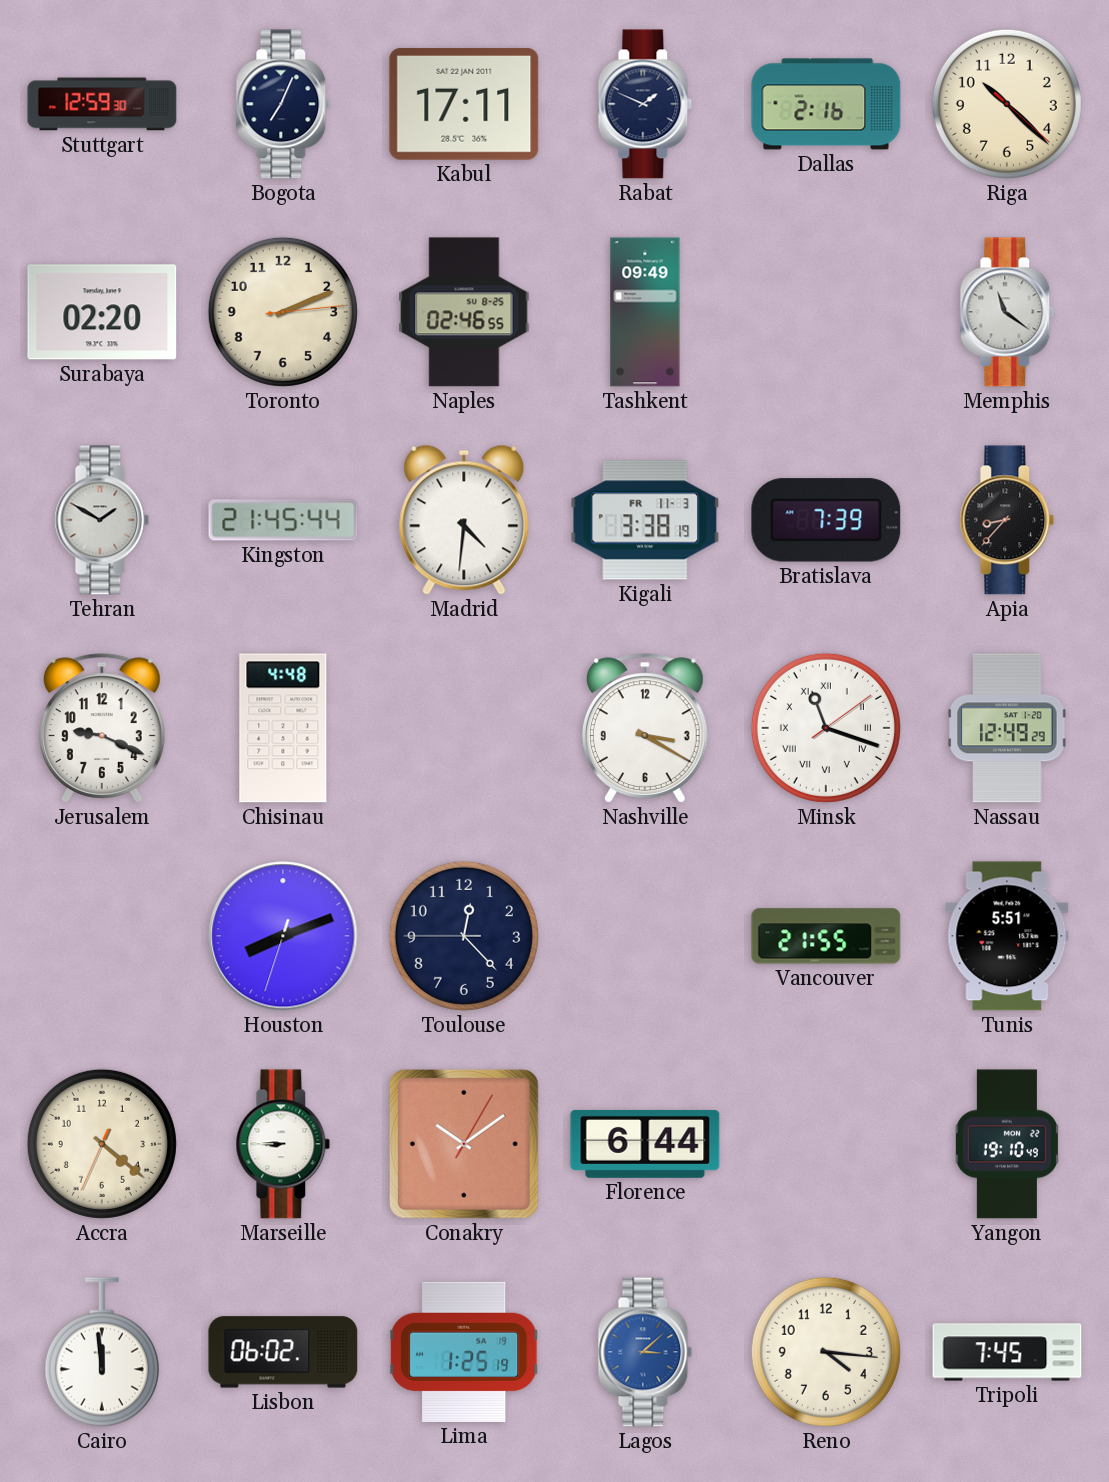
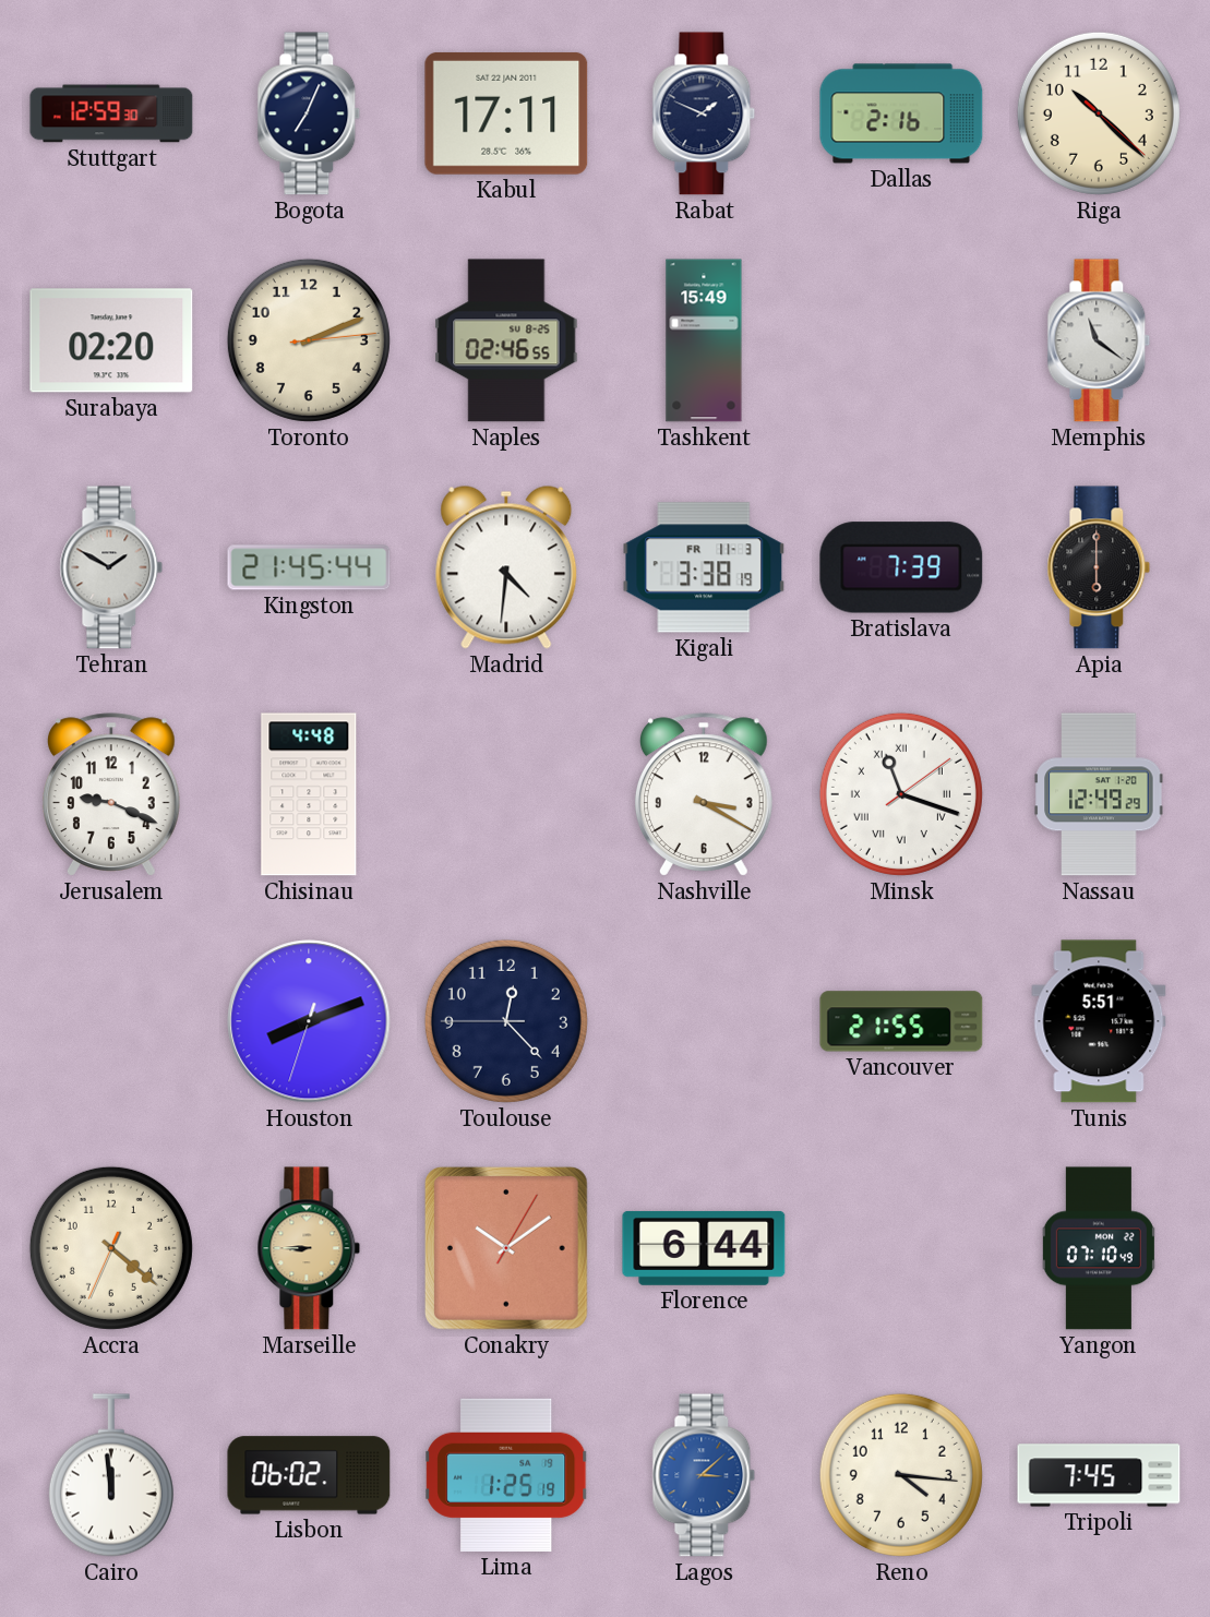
Tashkent: 09:49 -> 15:49
Apia: 8:37 -> 6:00
Marseille dial: white -> champagne
Yangon: 19:10 -> 07:10
